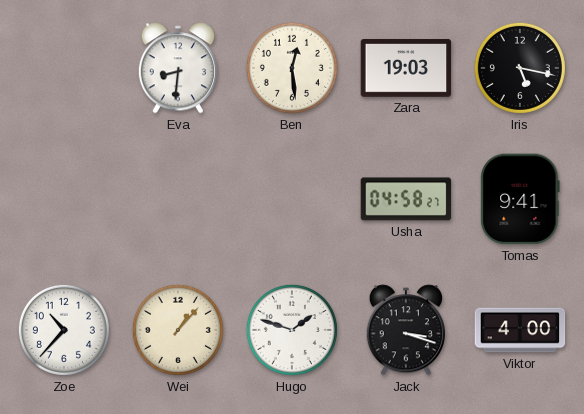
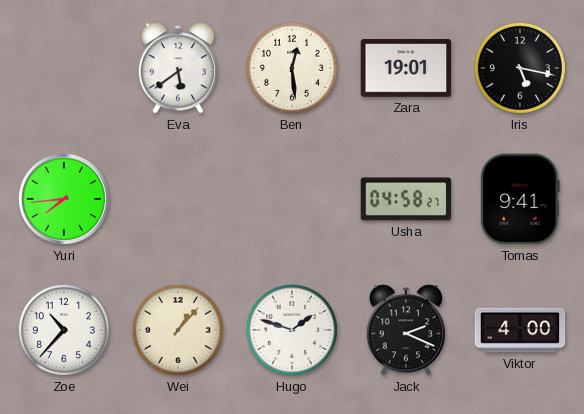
Eva: 8:31 -> 5:39
Zara: 19:03 -> 19:01
Yuri: none -> 7:44
Jack: 3:18 -> 2:19
